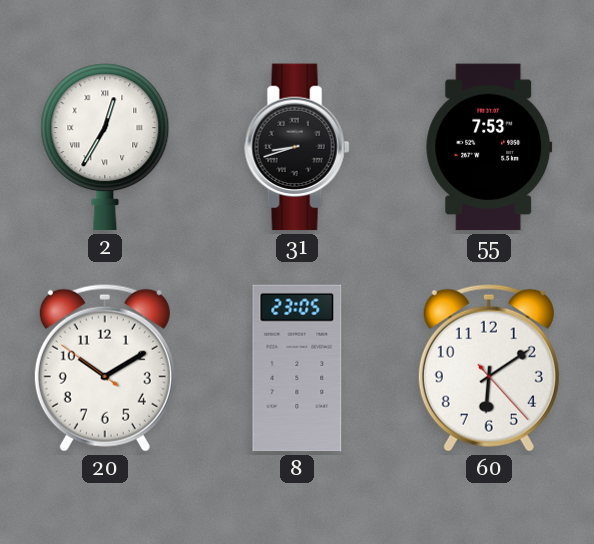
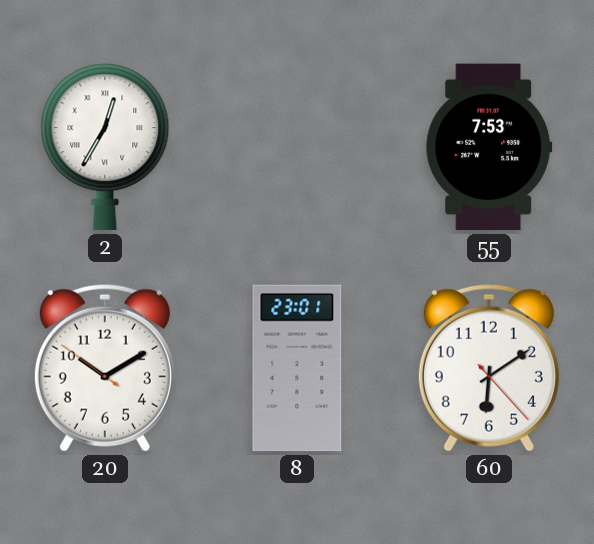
31: 8:42 -> none
8: 23:05 -> 23:01
